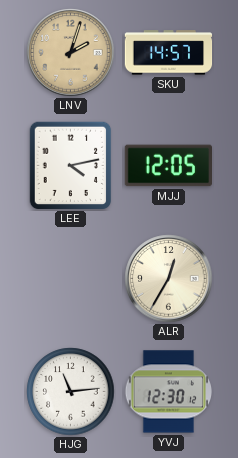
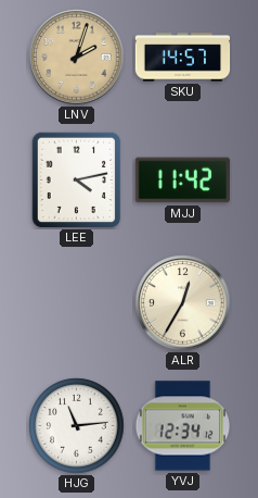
MJJ: 12:05 -> 11:42
YVJ: 12:30 -> 12:34
